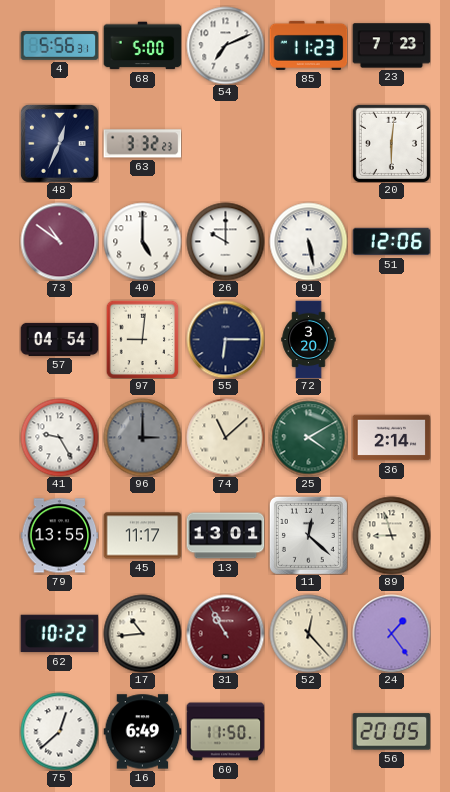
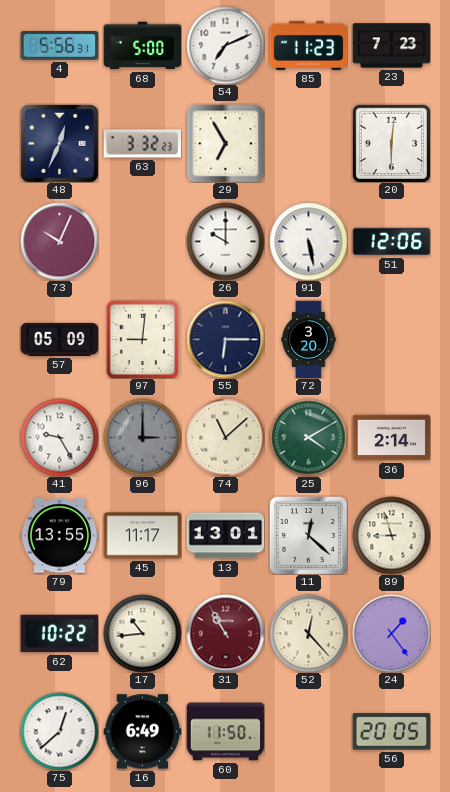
29: none -> 6:55
73: 10:51 -> 10:04
40: 5:00 -> none
57: 04:54 -> 05:09
